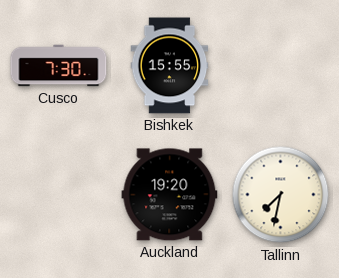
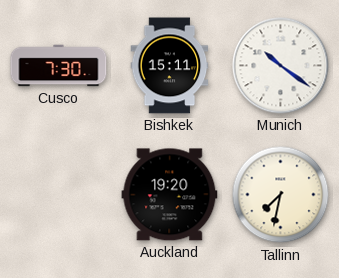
Bishkek: 15:55 -> 15:11
Munich: none -> 10:21
